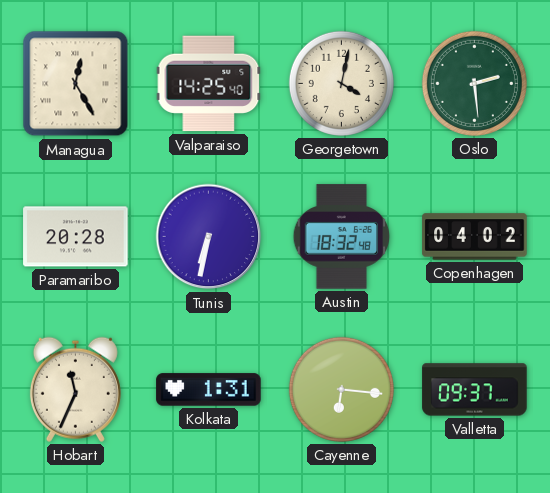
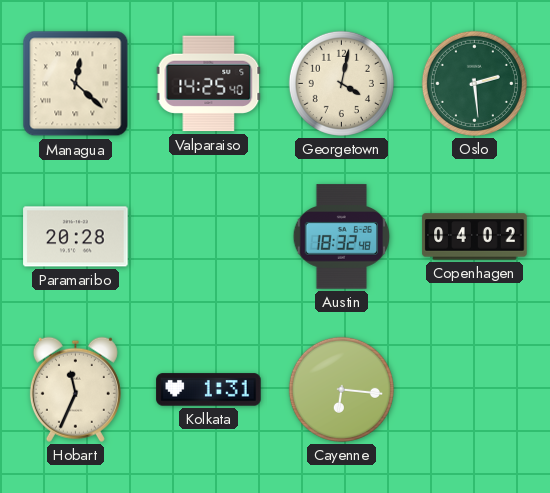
Managua: 12:25 -> 12:22
Tunis: 6:32 -> none
Valletta: 09:37 -> none
